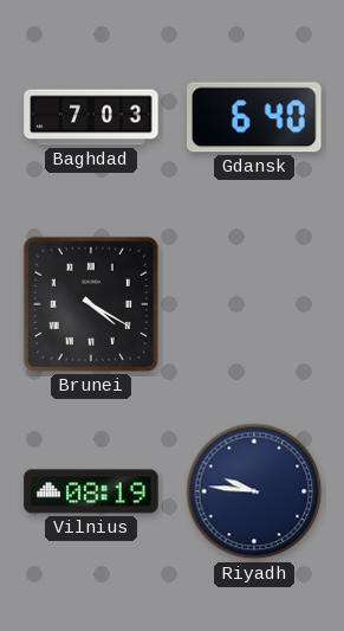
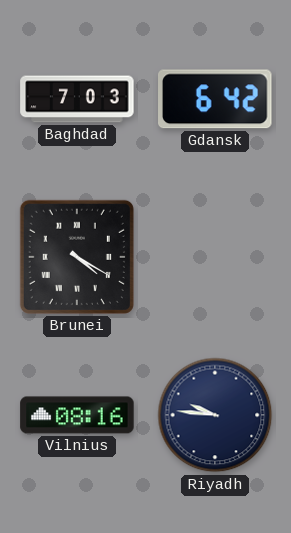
Gdansk: 6:40 -> 6:42
Vilnius: 08:19 -> 08:16
